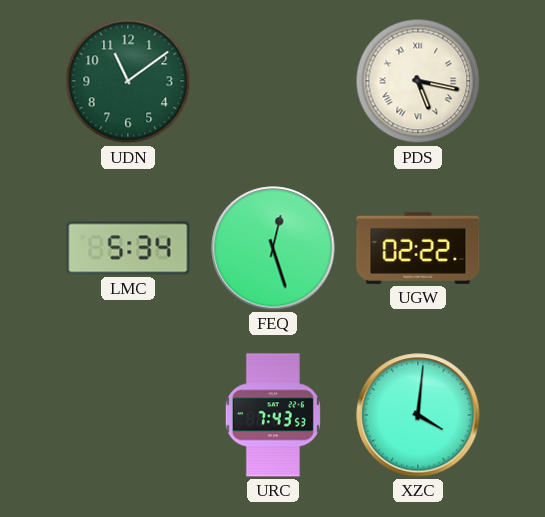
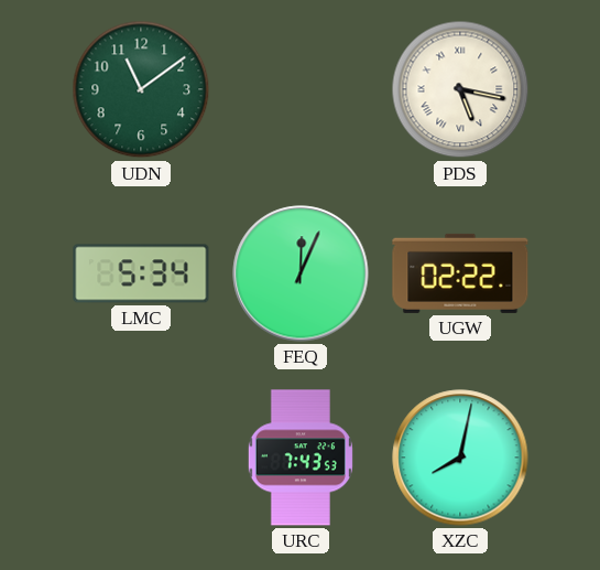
FEQ: 12:27 -> 12:04
XZC: 4:01 -> 8:02
